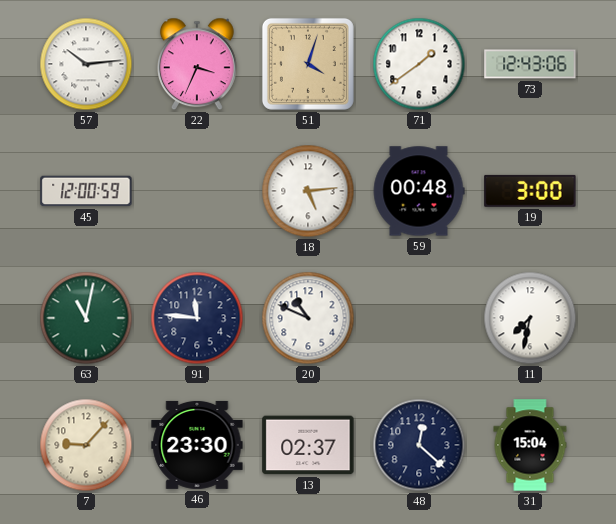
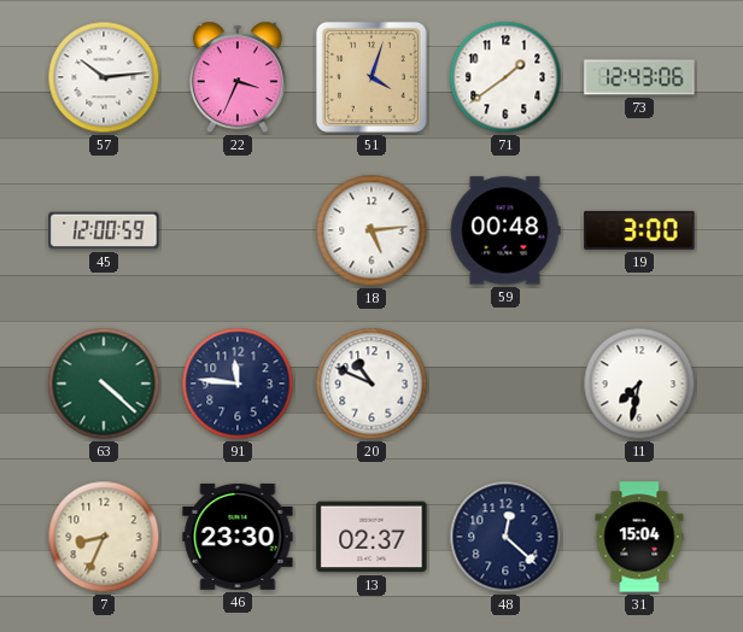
63: 11:02 -> 4:22
7: 9:07 -> 8:34
